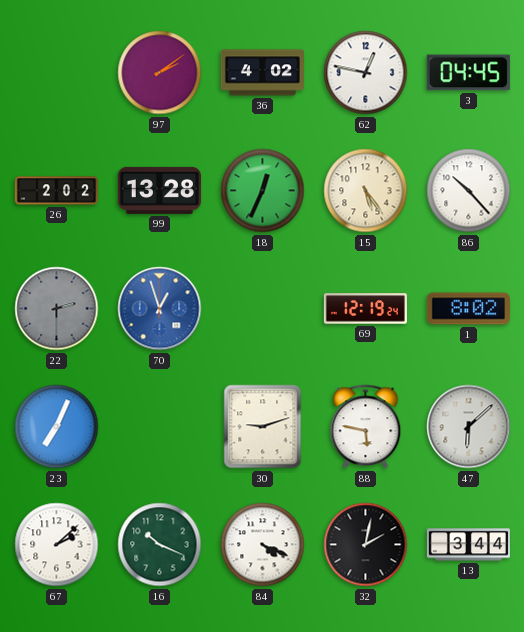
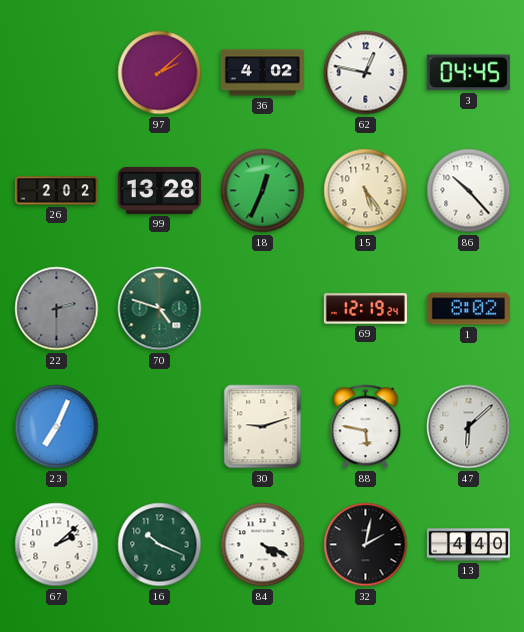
97: 2:09 -> 2:08
70: 12:57 -> 4:48
70 dial: blue -> green
13: 3:44 -> 4:40
